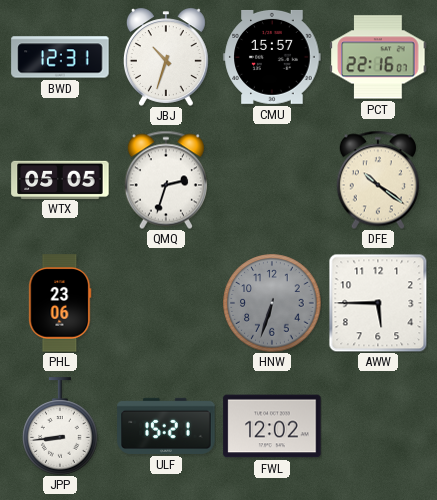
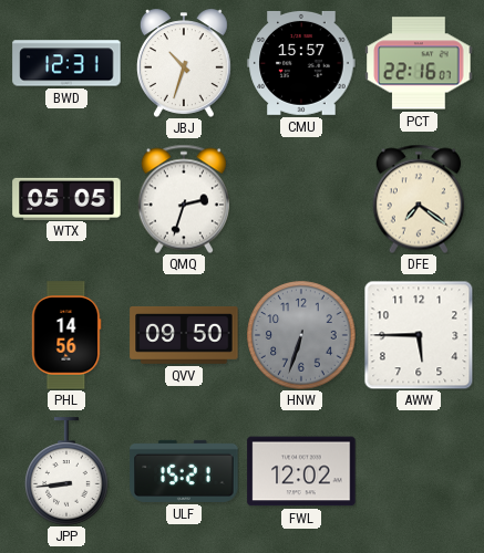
DFE: 10:21 -> 7:21
PHL: 23:06 -> 14:56
QVV: none -> 09:50
